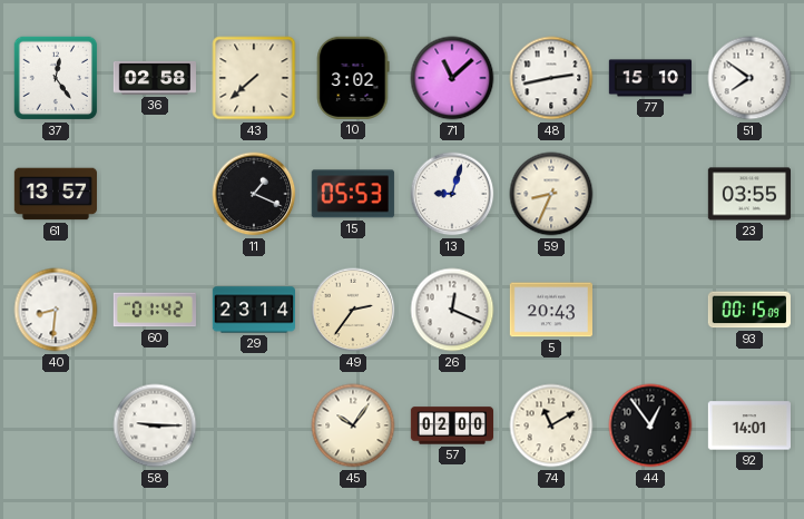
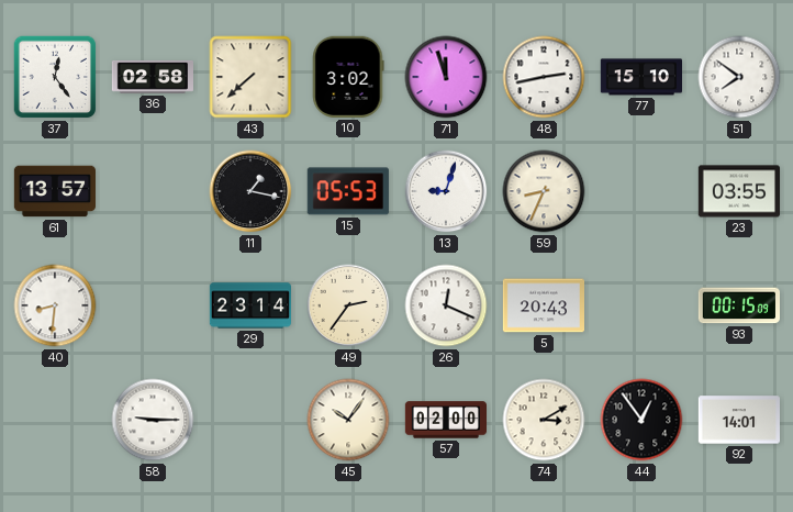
71: 11:08 -> 11:57
11: 1:19 -> 1:17
60: 01:42 -> none
74: 11:10 -> 3:10
